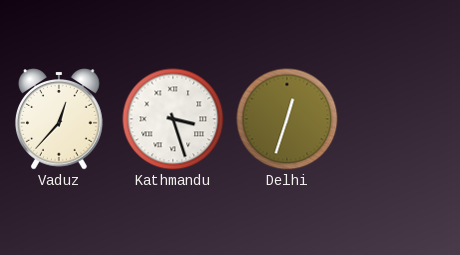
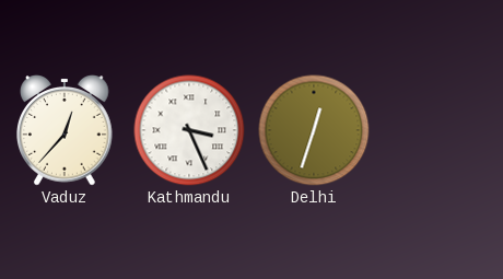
Kathmandu: 3:27 -> 3:26
